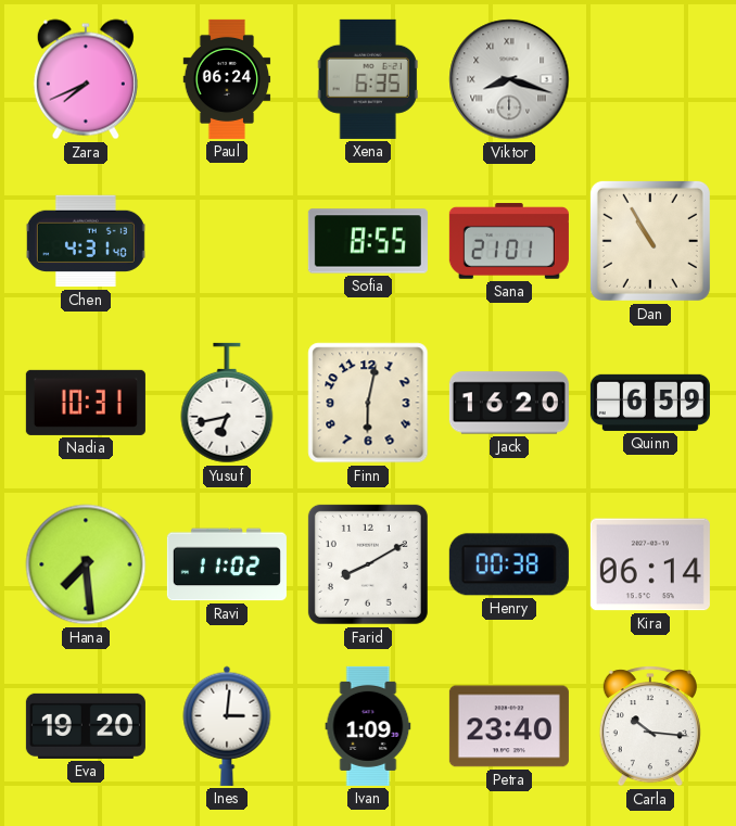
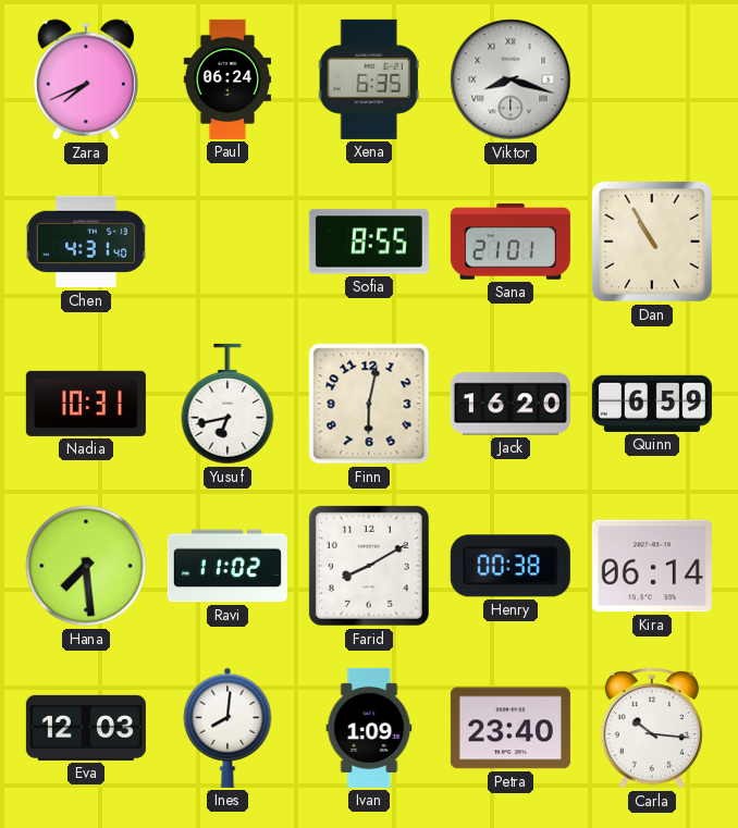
Eva: 19:20 -> 12:03
Ines: 3:01 -> 8:01
